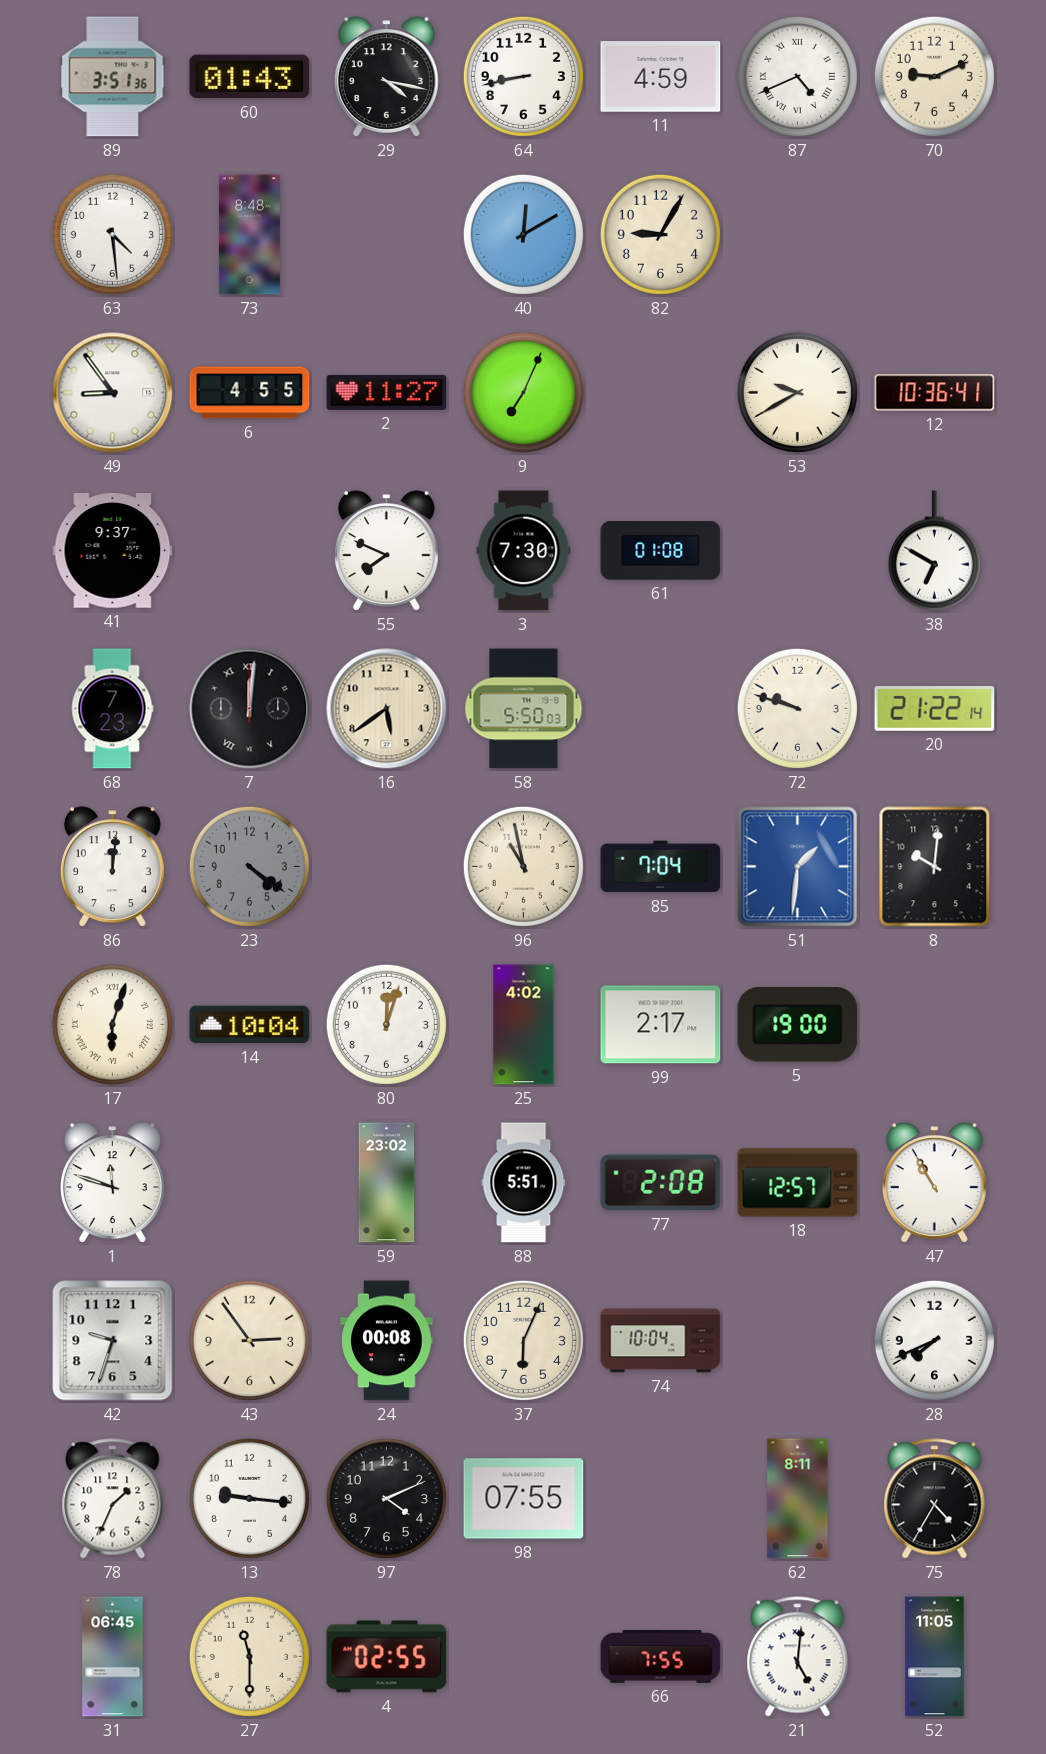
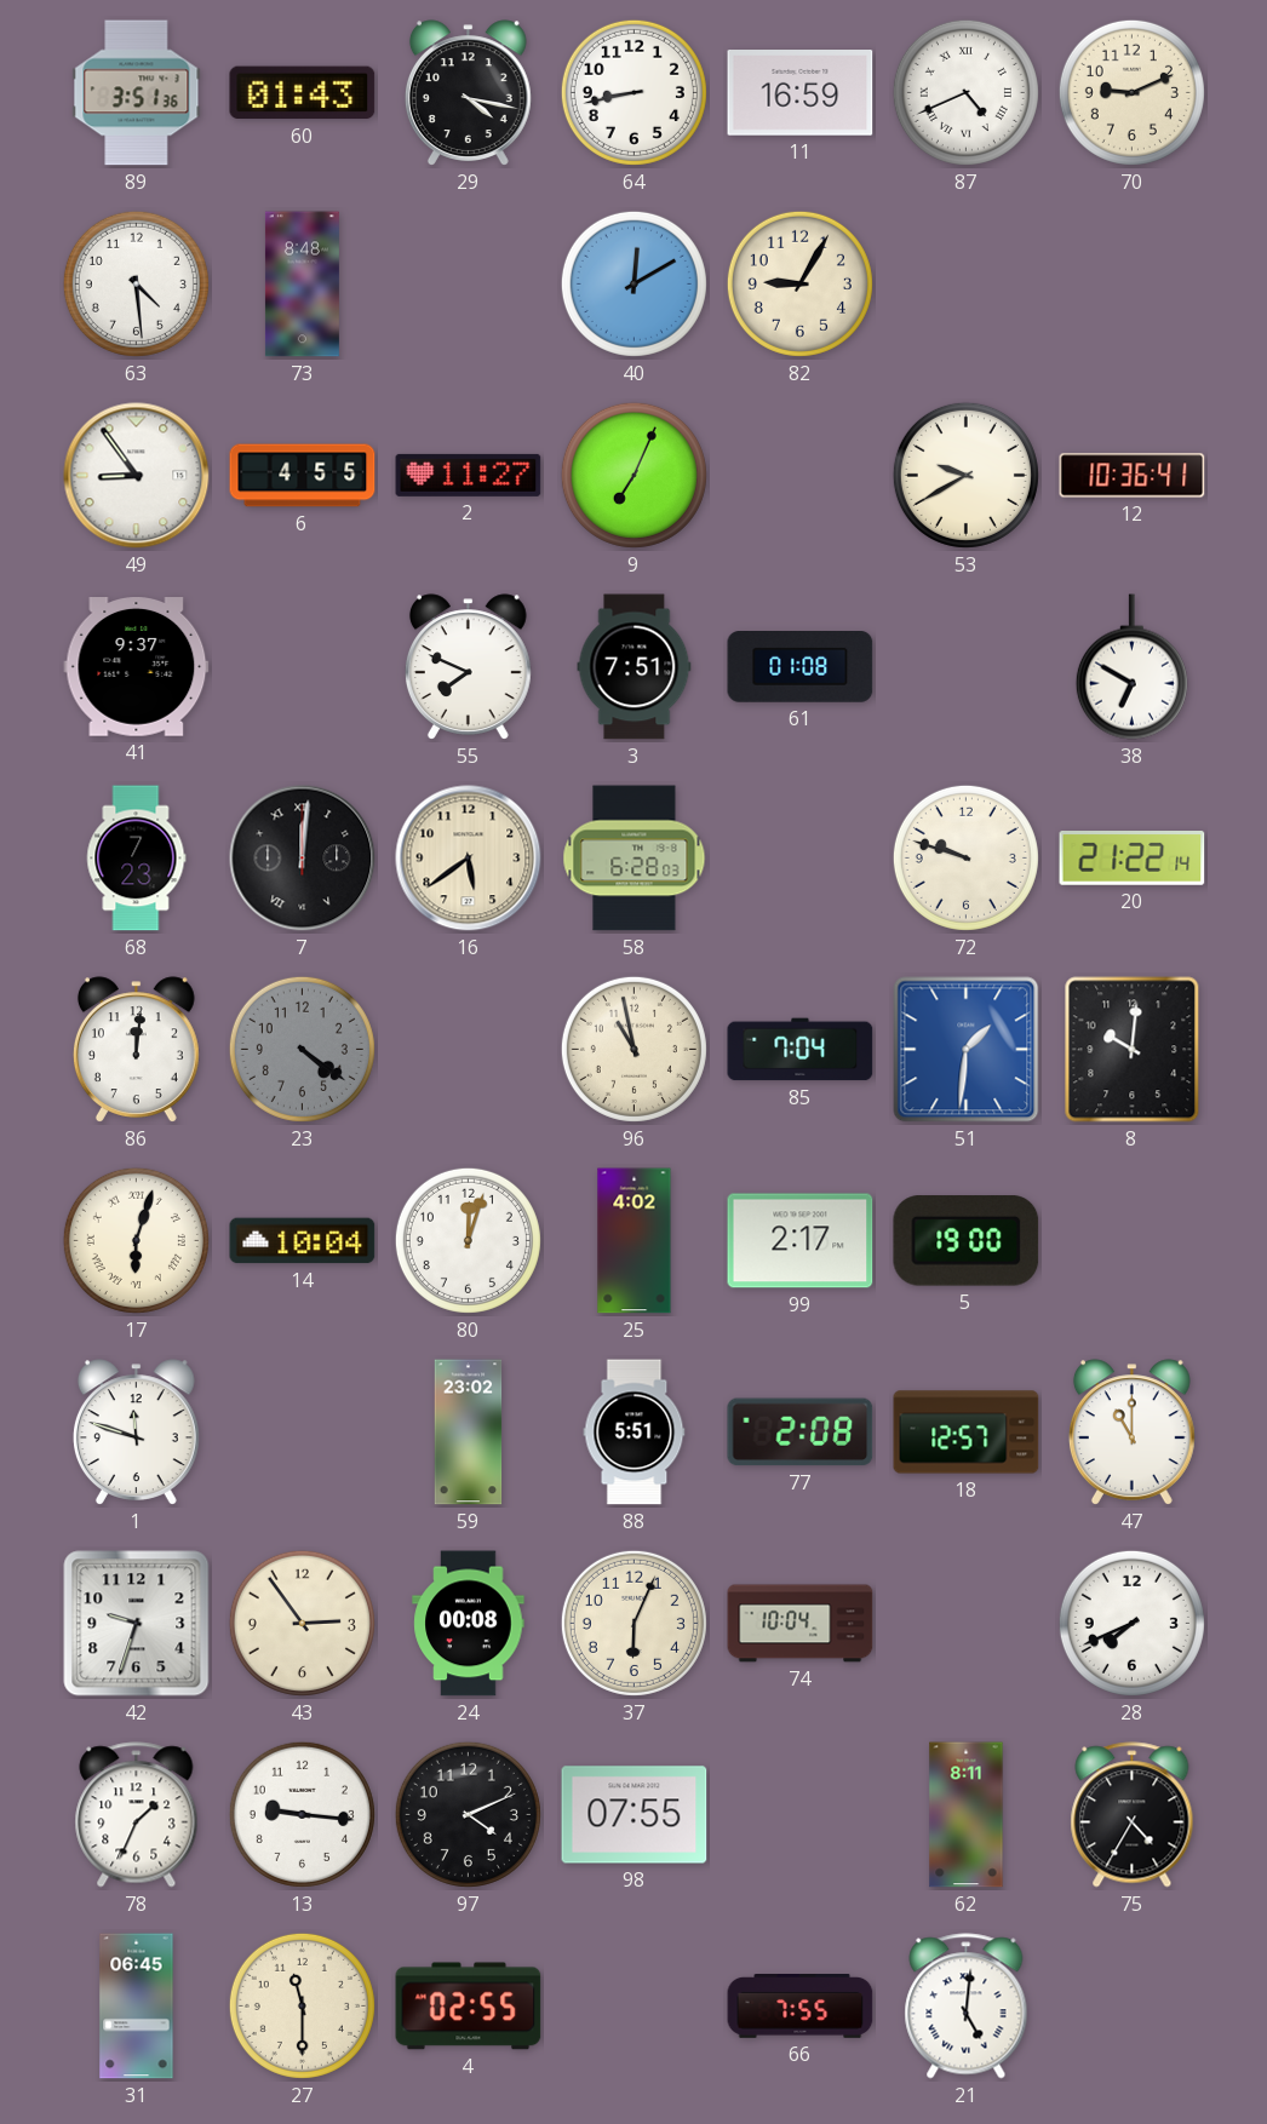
11: 4:59 -> 16:59
3: 7:30 -> 7:51
58: 5:50 -> 6:28
47: 10:55 -> 11:00
52: 11:05 -> none
